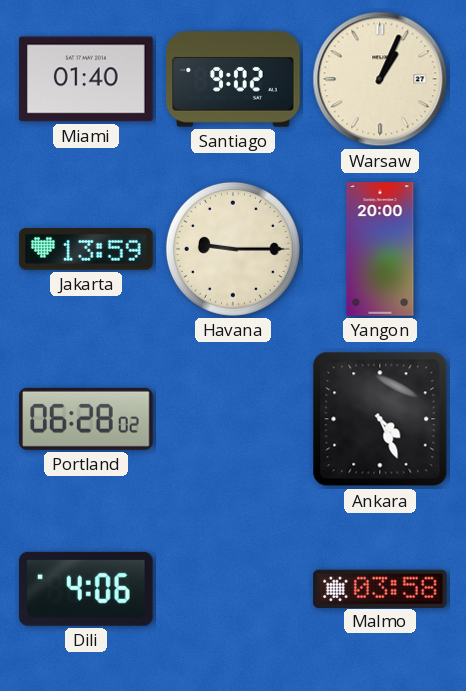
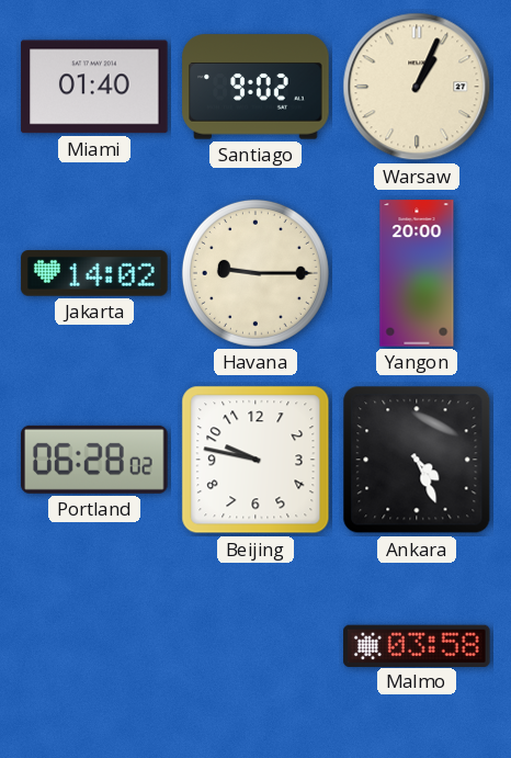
Jakarta: 13:59 -> 14:02
Beijing: none -> 9:47
Dili: 4:06 -> none
